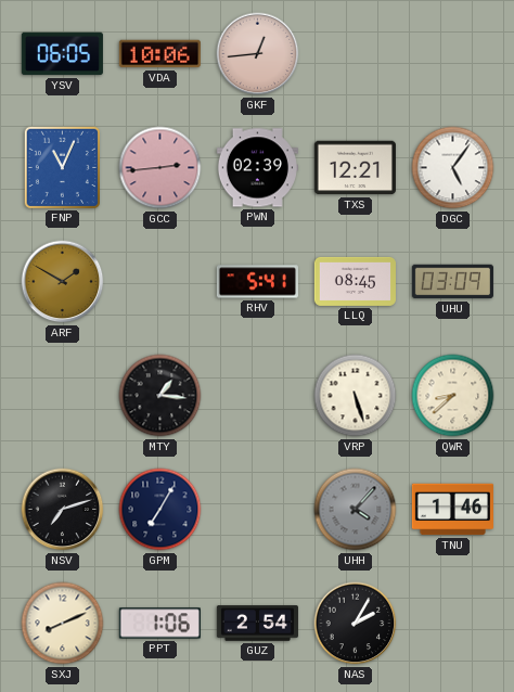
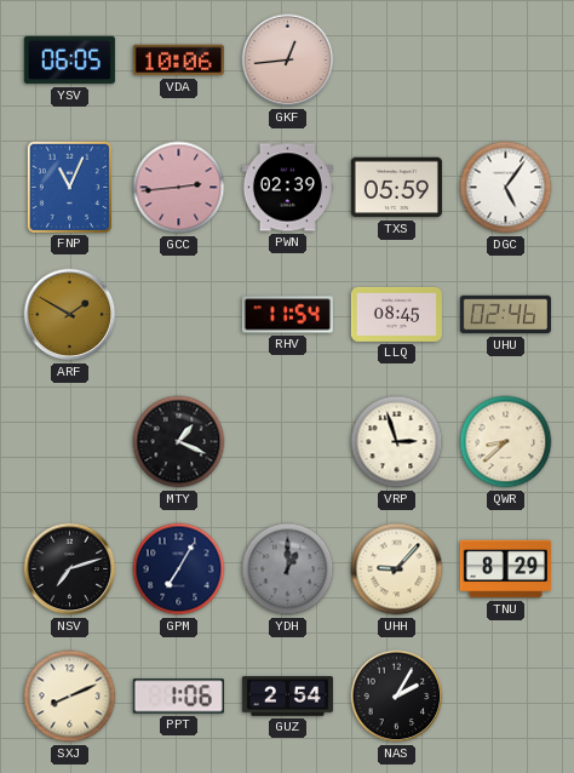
TXS: 12:21 -> 05:59
RHV: 5:41 -> 11:54
UHU: 03:09 -> 02:46
MTY: 1:16 -> 1:19
VRP: 5:27 -> 2:57
YDH: none -> 1:00
UHH: 4:07 -> 9:07
UHH dial: grey -> cream
TNU: 1:46 -> 8:29
